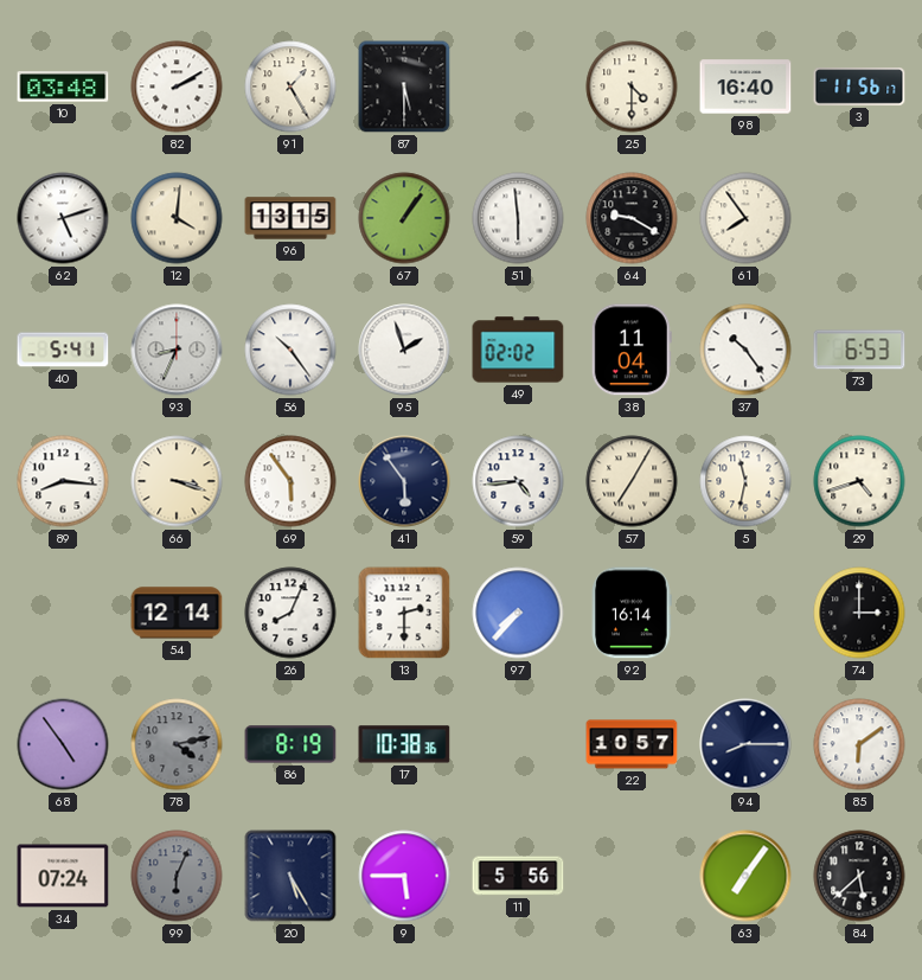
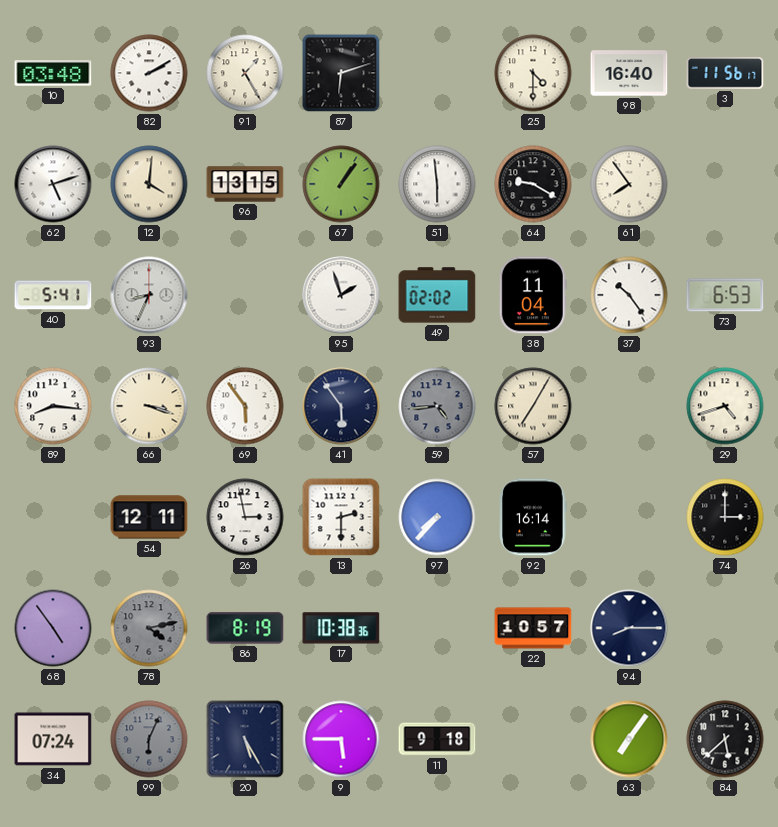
87: 5:30 -> 6:12
56: 10:24 -> none
59 dial: white -> grey
5: 11:32 -> none
54: 12:14 -> 12:11
26: 8:04 -> 2:58
85: 6:09 -> none
11: 5:56 -> 9:18
